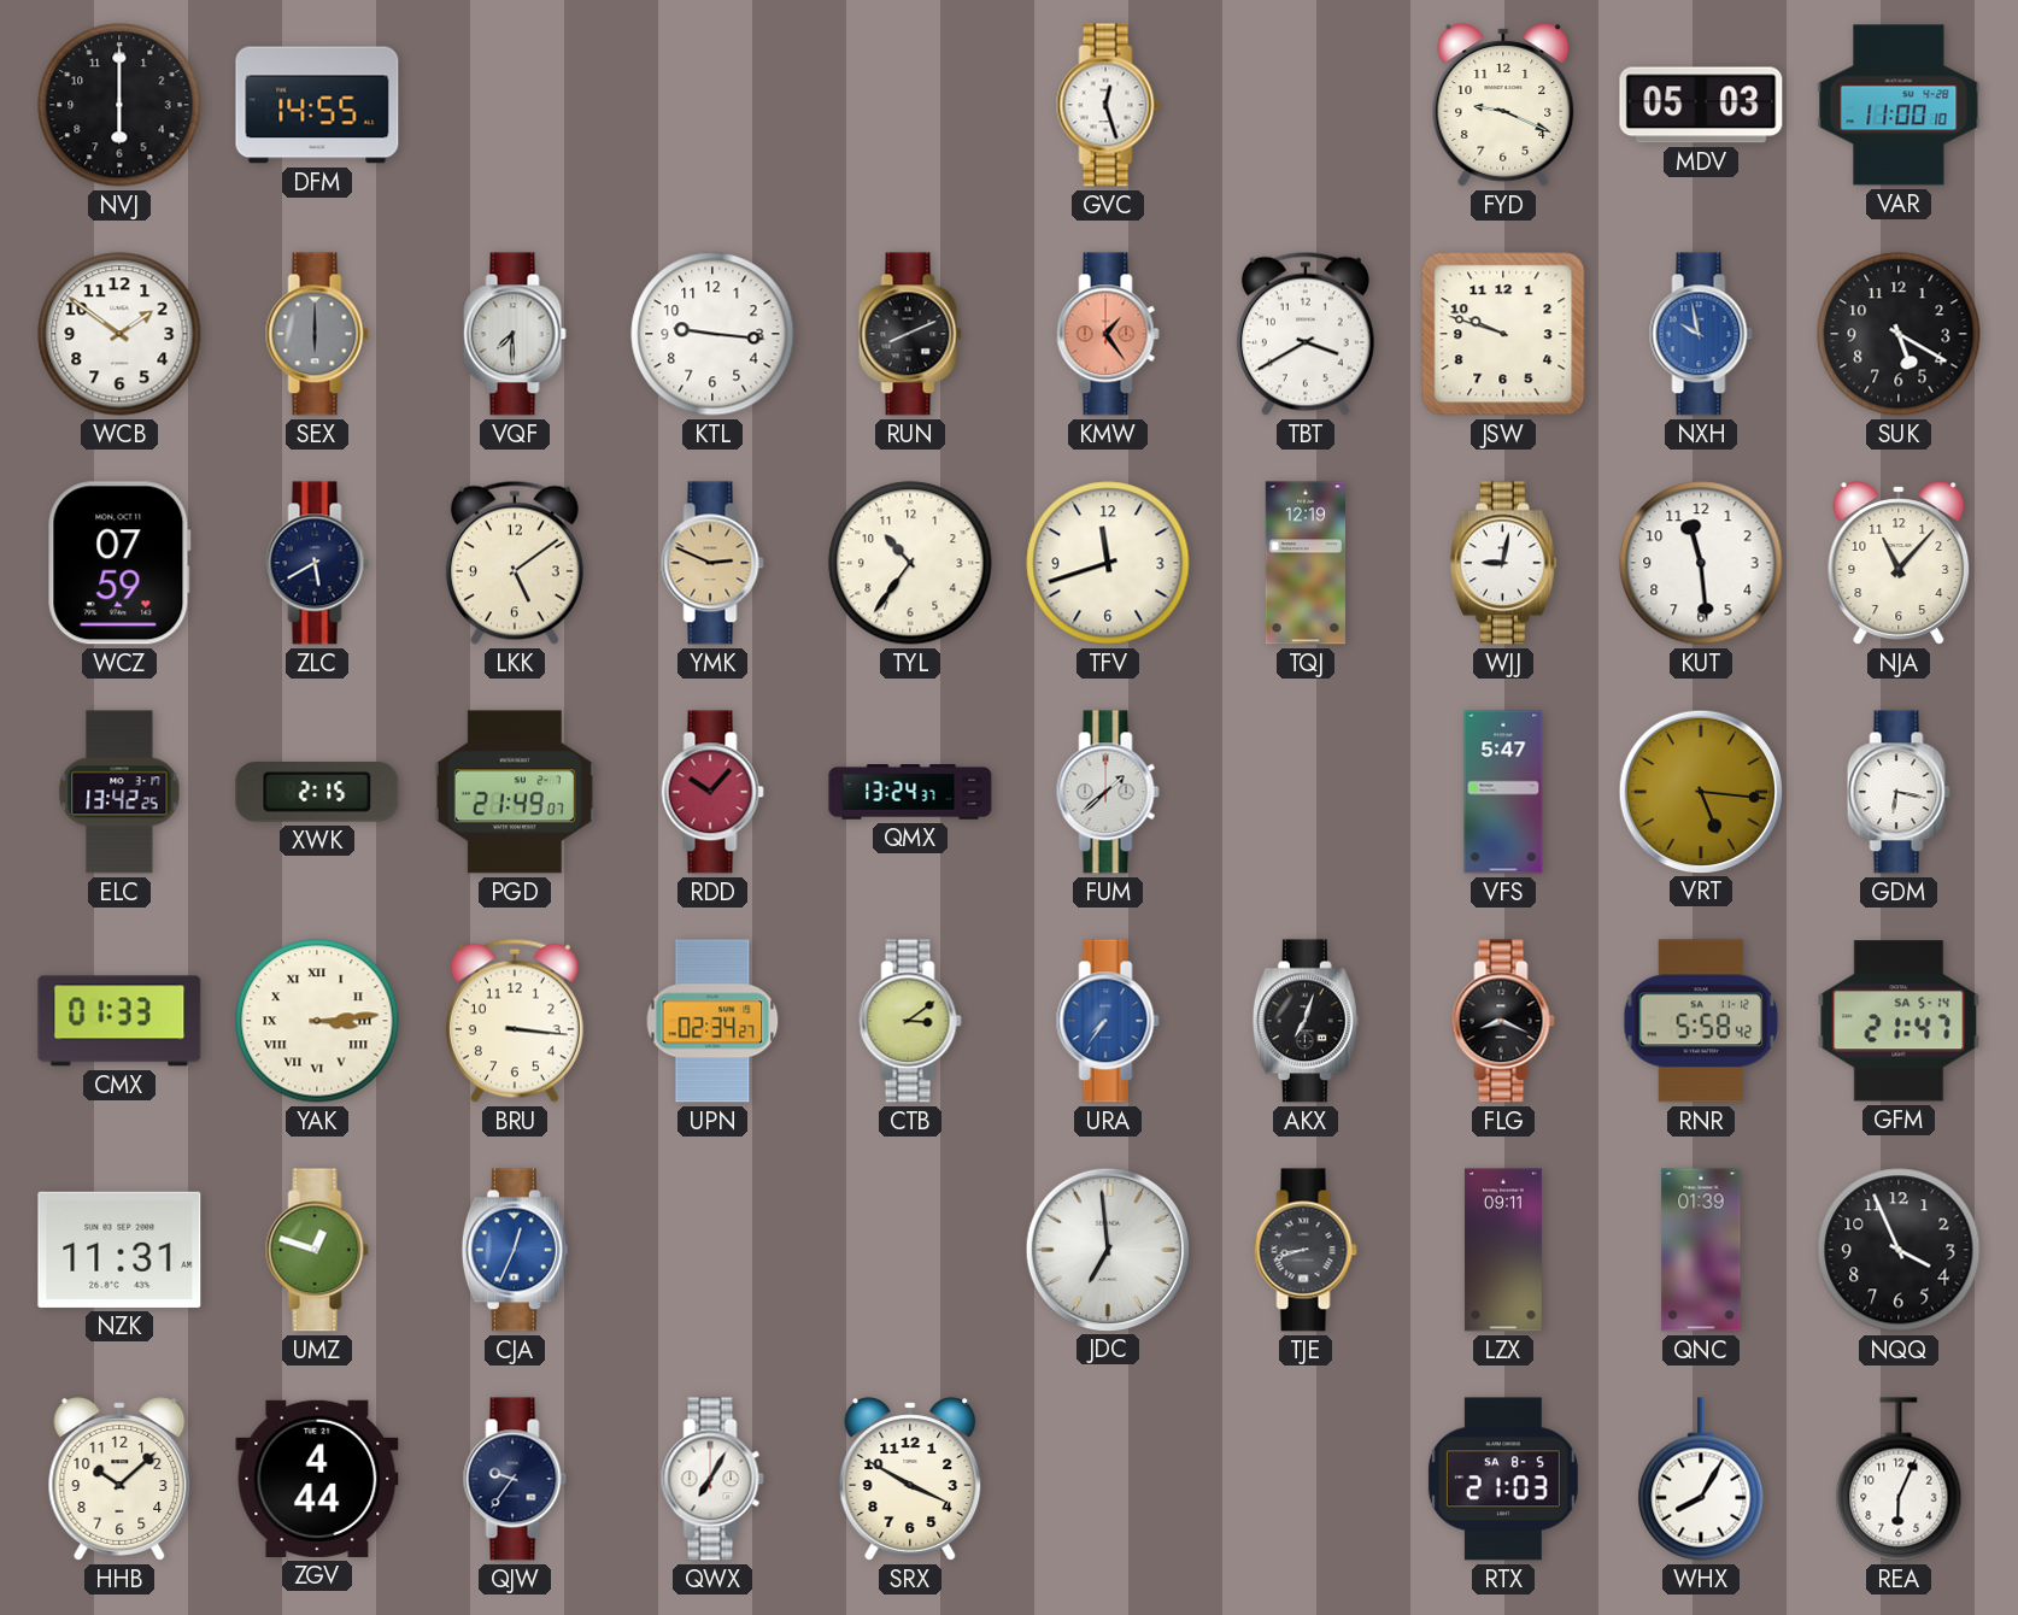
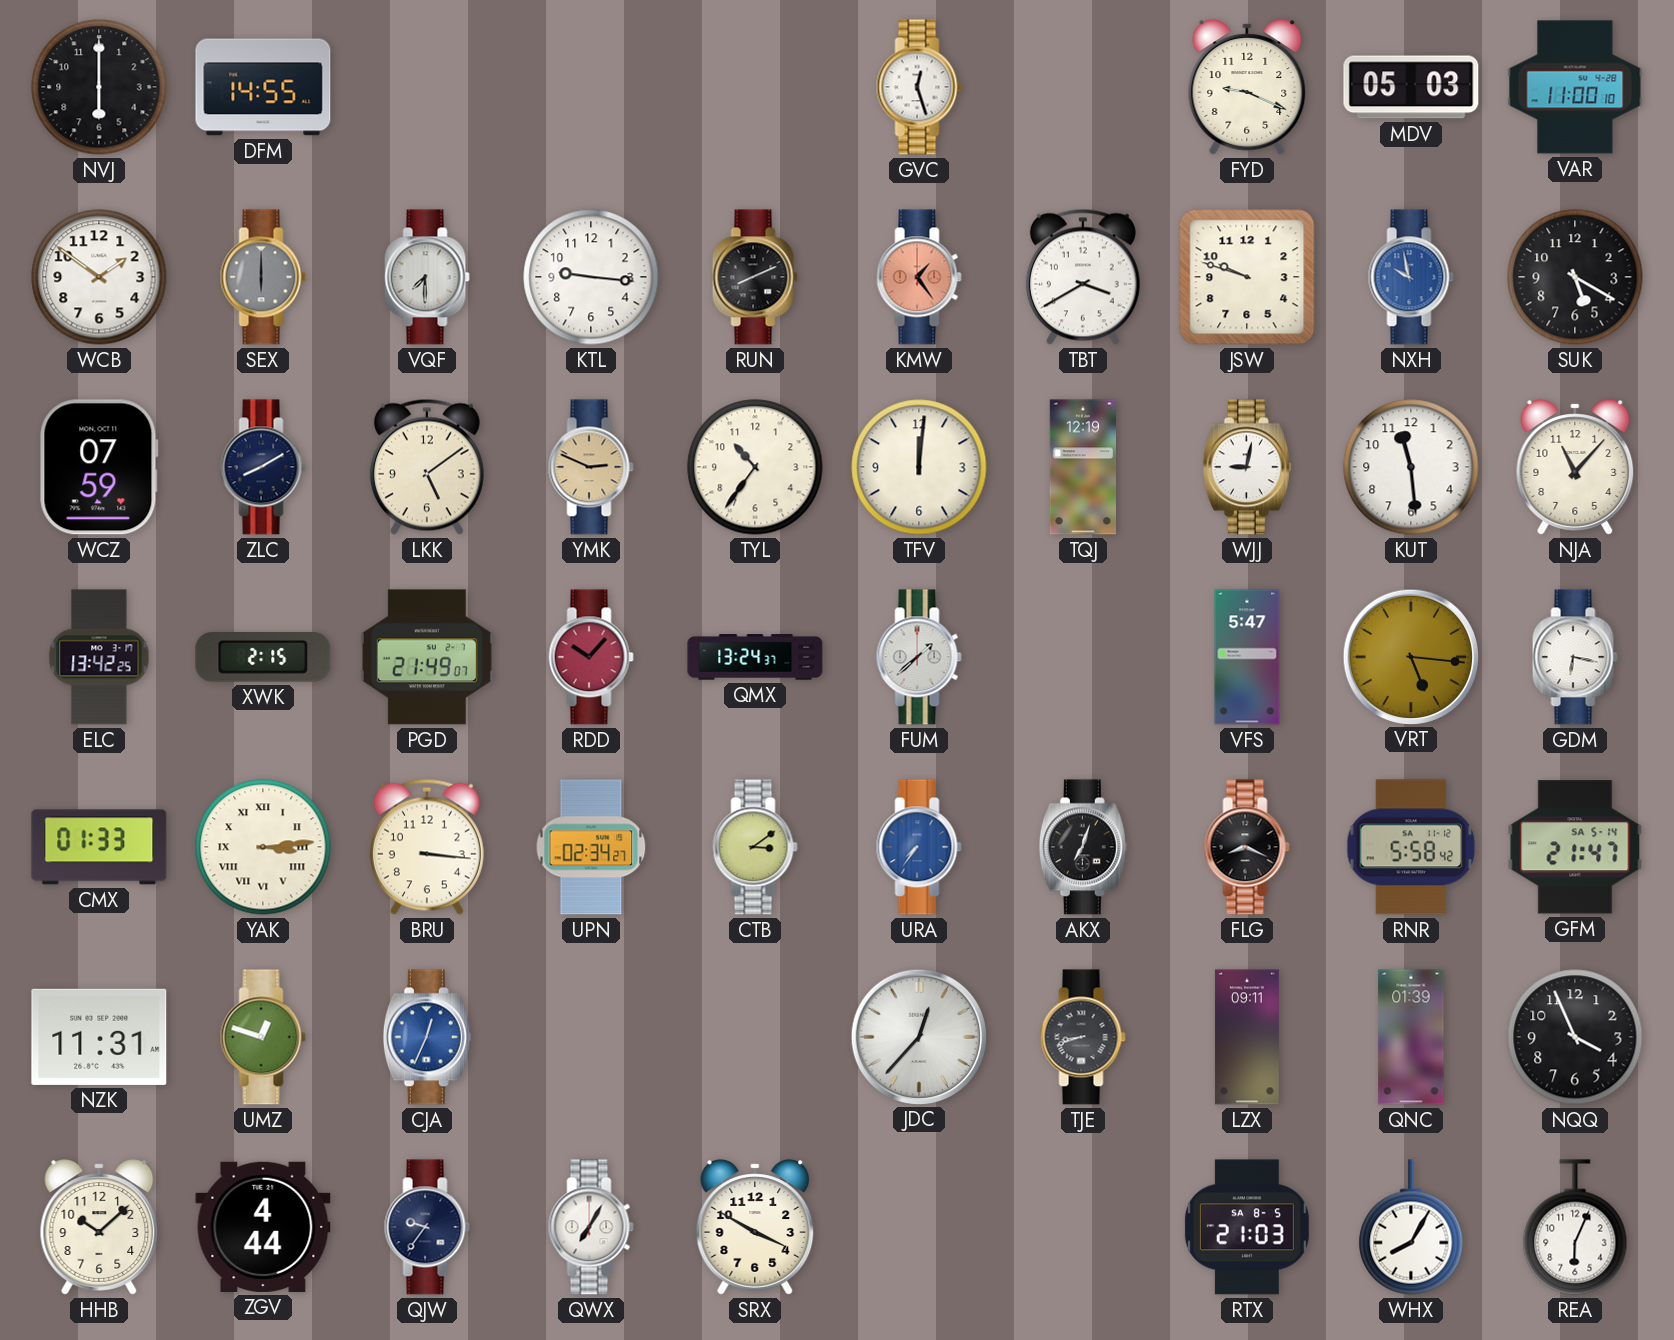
ZLC: 5:40 -> 8:10
TFV: 11:42 -> 12:01
JDC: 6:59 -> 12:37
